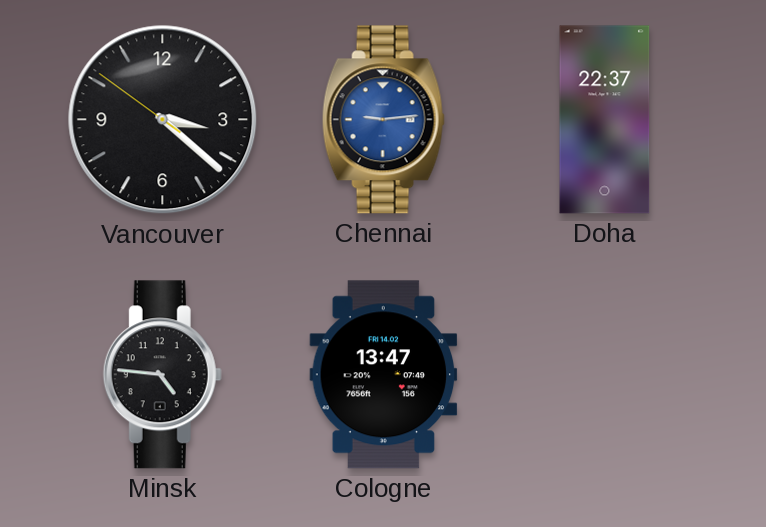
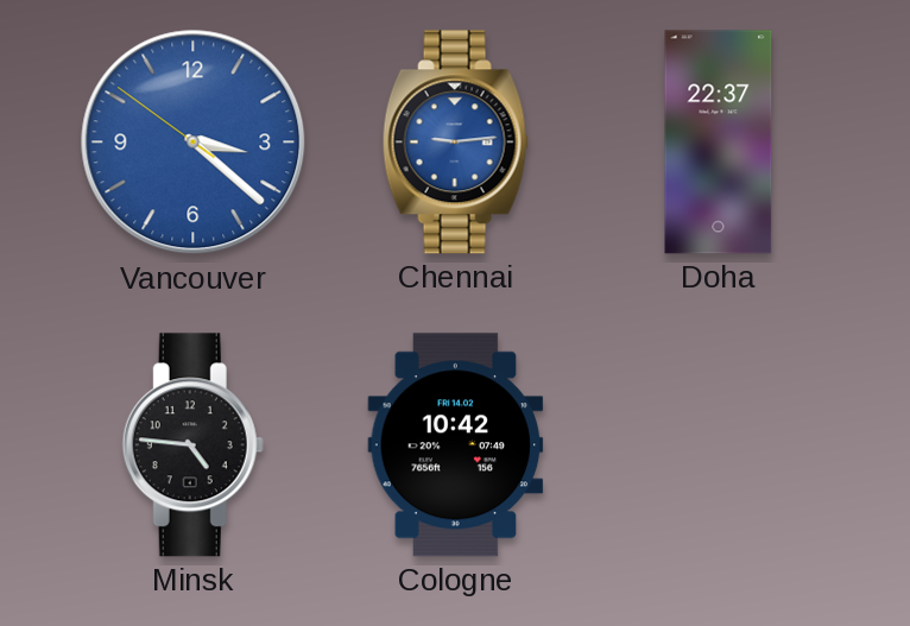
Vancouver dial: black -> blue
Cologne: 13:47 -> 10:42
